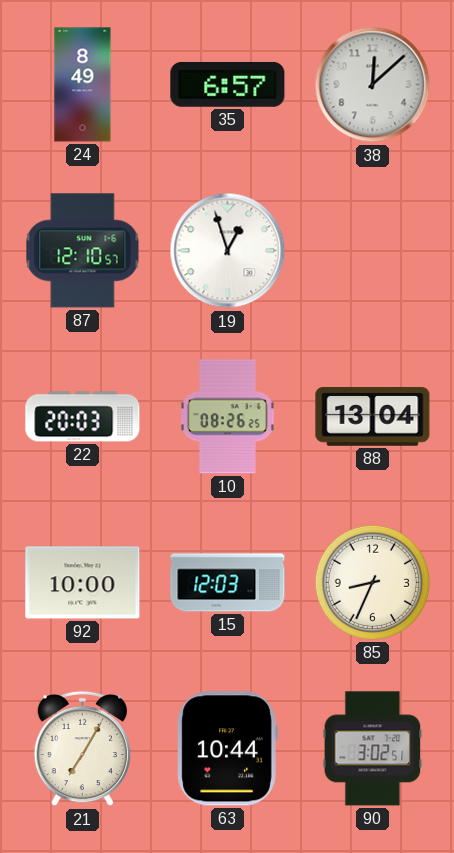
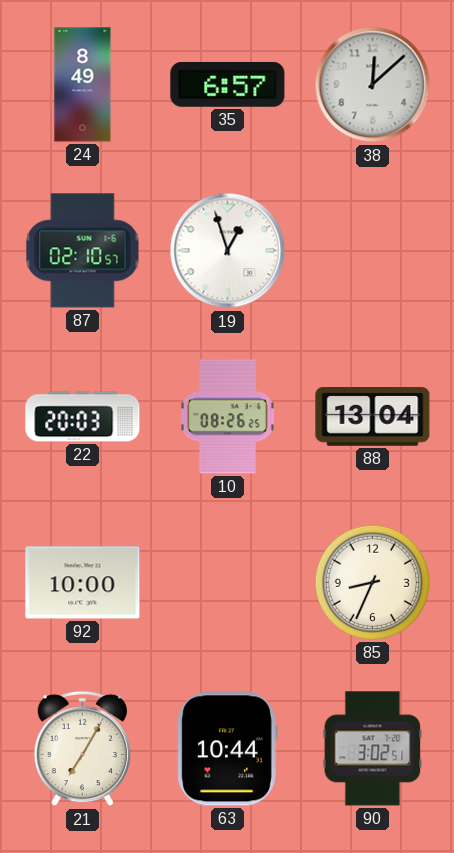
87: 12:10 -> 02:10
15: 12:03 -> none
